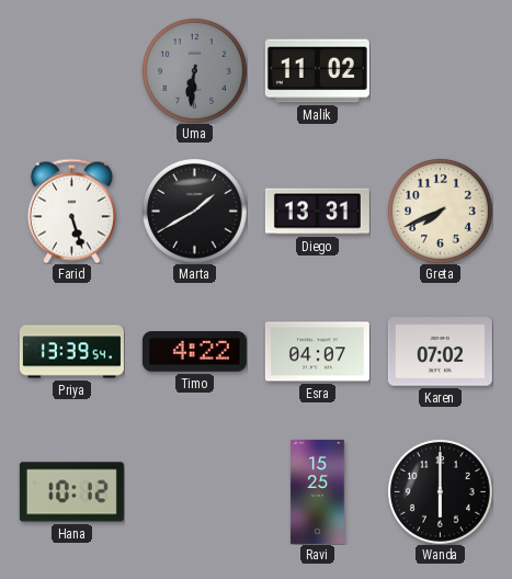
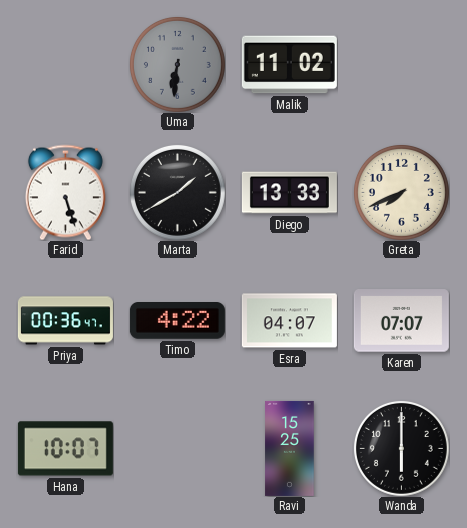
Diego: 13:31 -> 13:33
Priya: 13:39 -> 00:36
Karen: 07:02 -> 07:07
Hana: 10:12 -> 10:07
